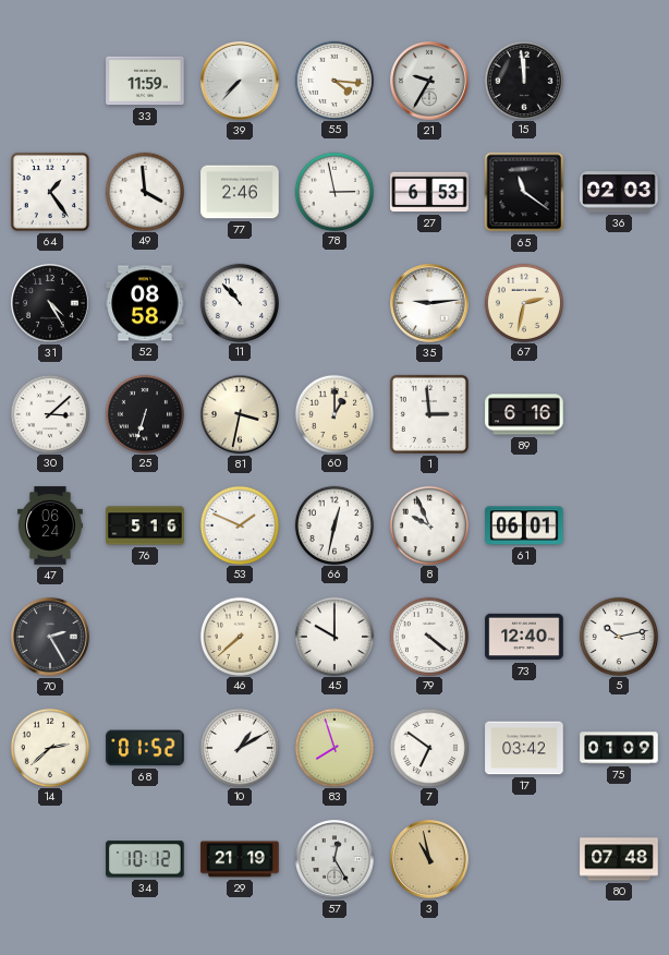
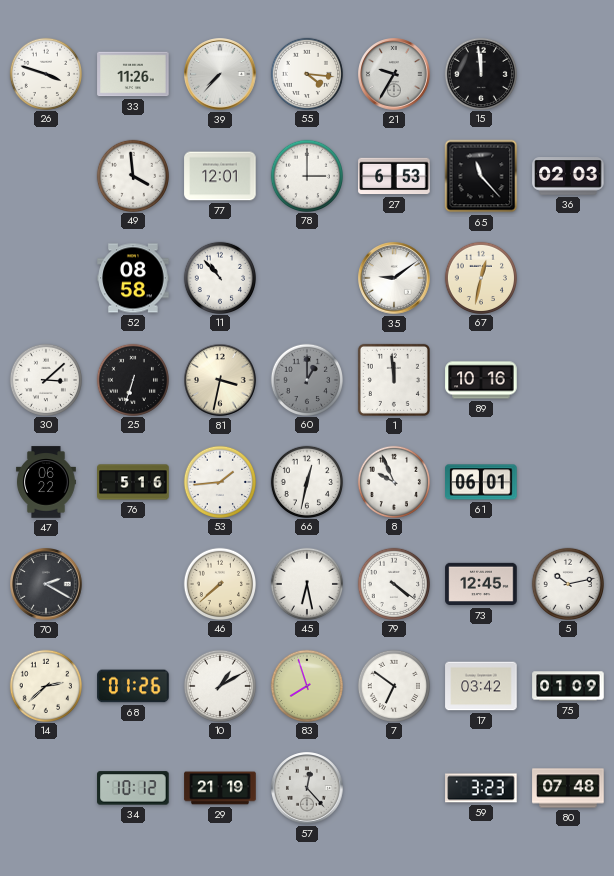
26: none -> 3:48
33: 11:59 -> 11:26
64: 1:24 -> none
77: 2:46 -> 12:01
78: 2:58 -> 3:00
65: 11:21 -> 11:23
31: 4:25 -> none
35: 9:14 -> 9:09
67: 2:32 -> 12:32
60 dial: cream -> grey
1: 2:59 -> 11:59
89: 6:16 -> 10:16
47: 06:24 -> 06:22
53: 1:49 -> 1:44
70: 2:25 -> 2:20
45: 10:00 -> 6:28
73: 12:40 -> 12:45
68: 01:52 -> 01:26
57: 12:25 -> 12:23
3: 10:58 -> none
59: none -> 3:23
